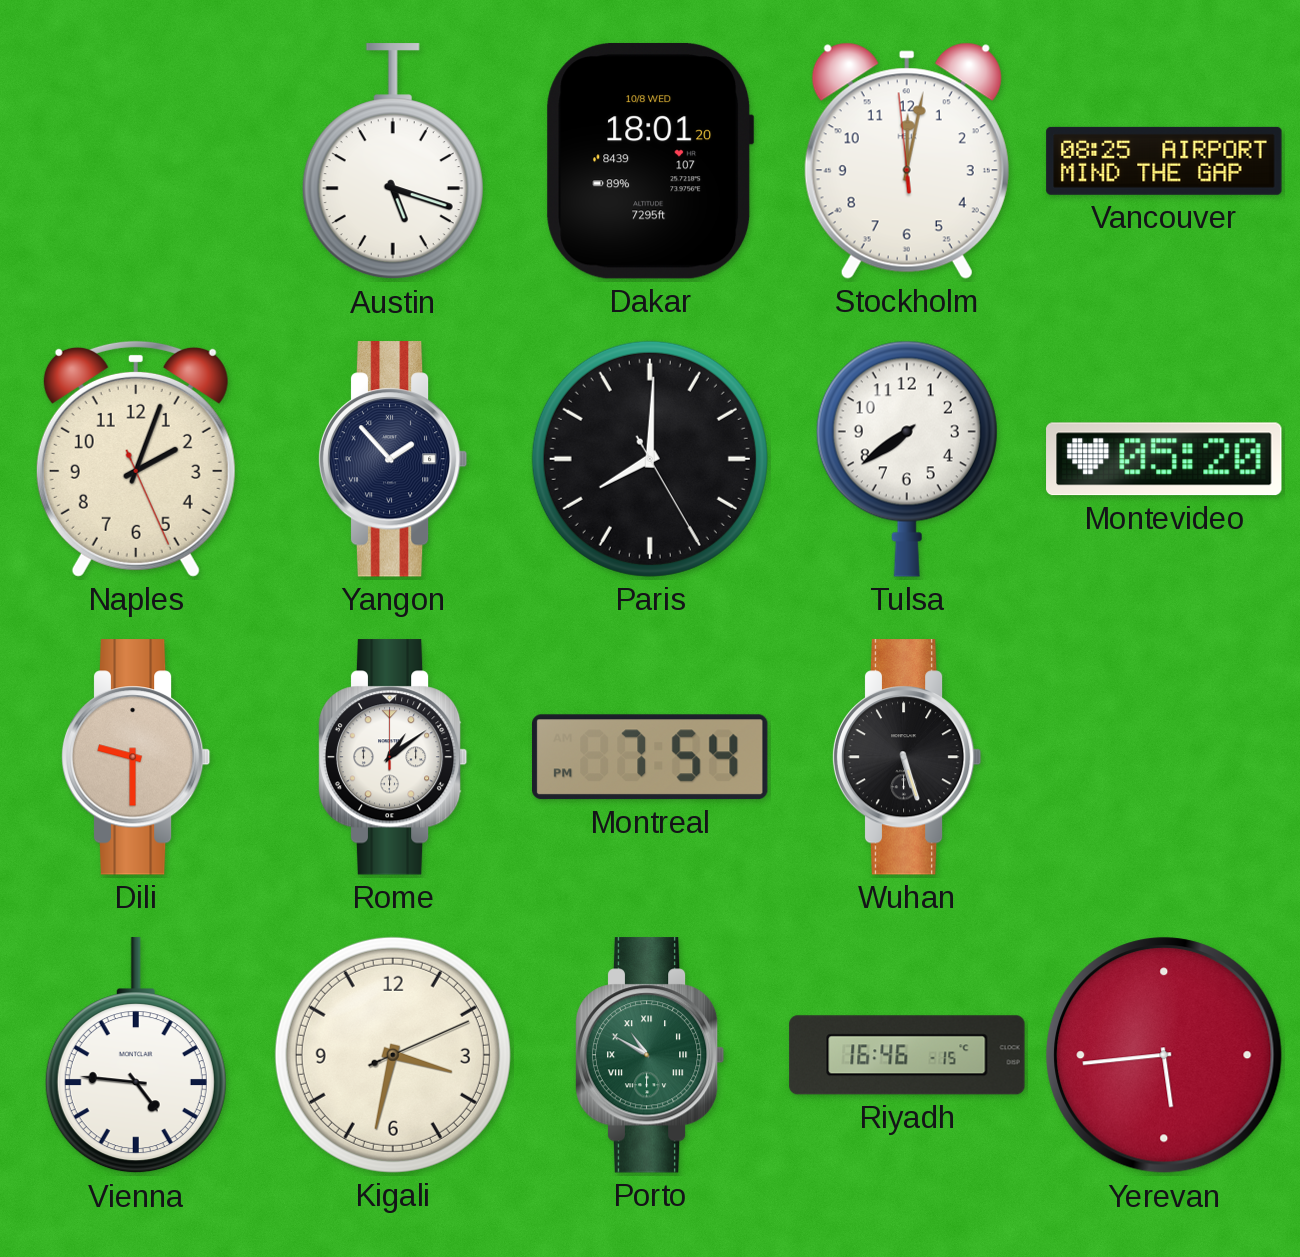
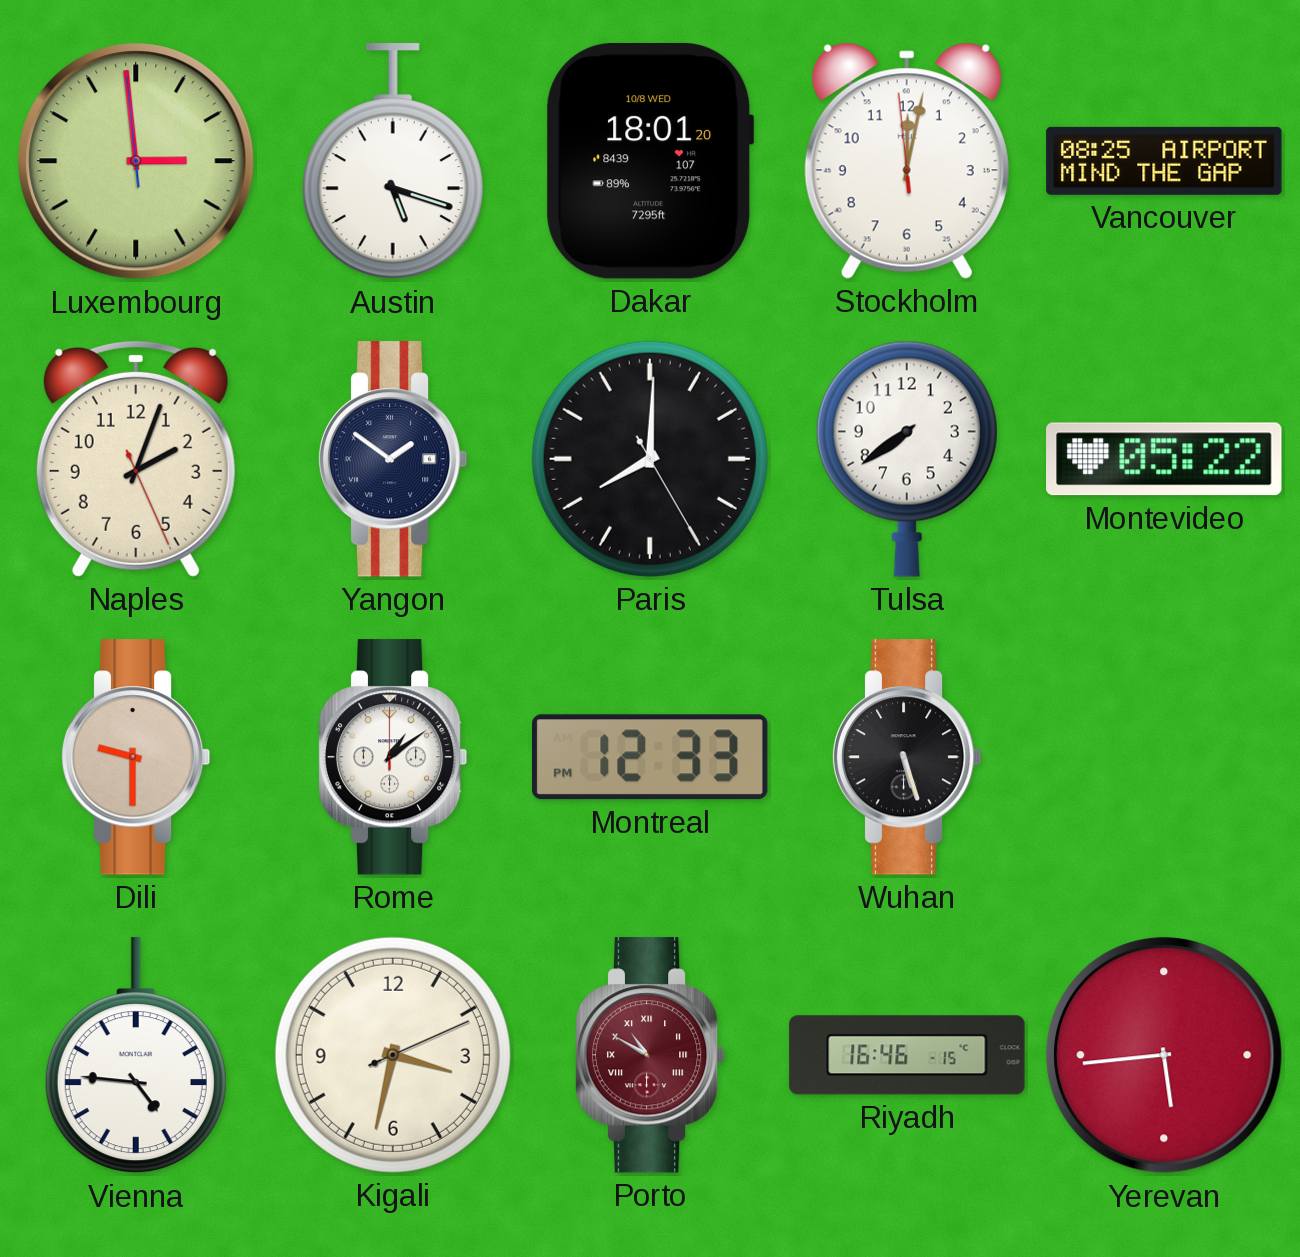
Luxembourg: none -> 2:58
Yangon: 1:53 -> 1:51
Montevideo: 05:20 -> 05:22
Montreal: 7:54 -> 12:33
Porto dial: green -> burgundy
